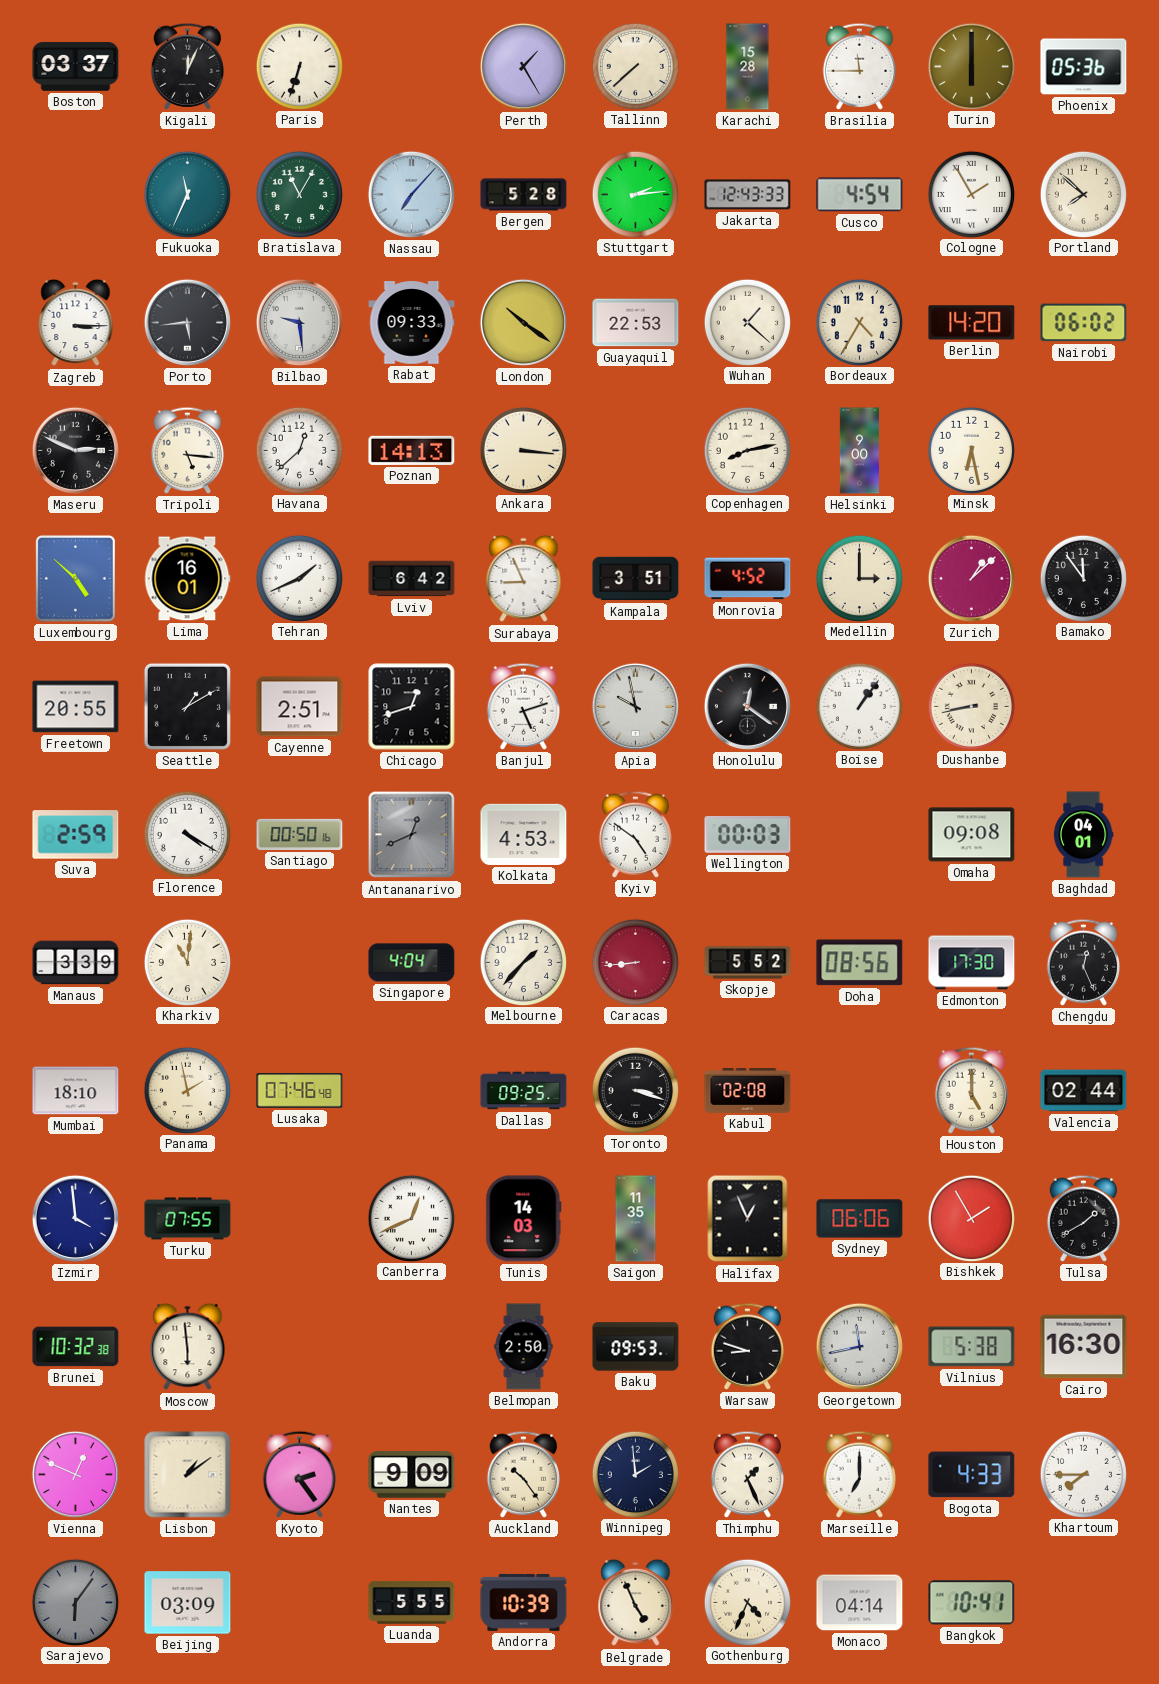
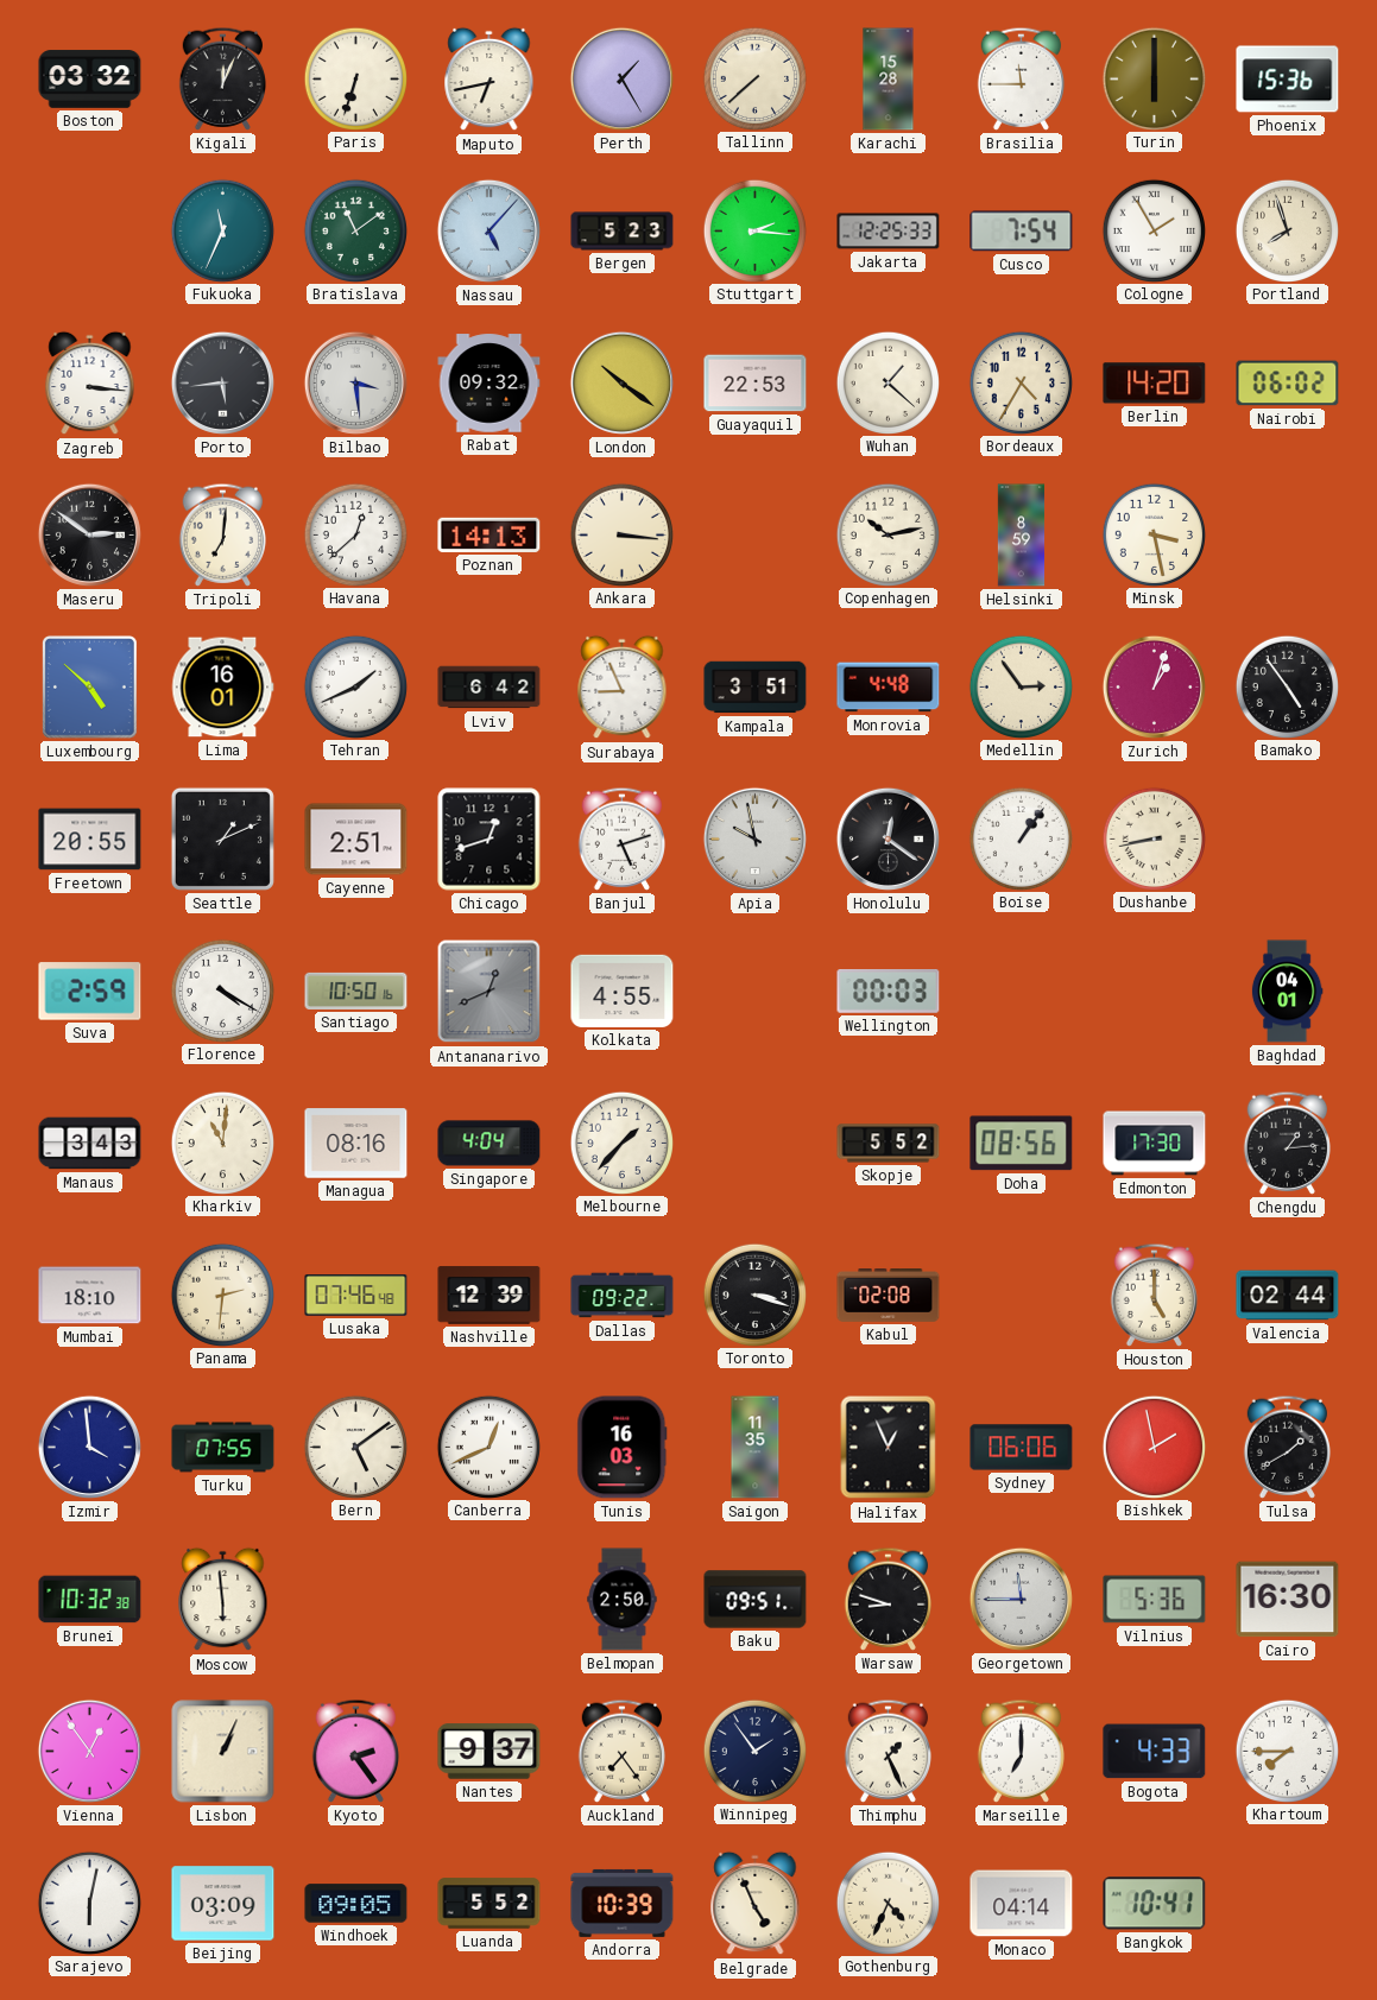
Boston: 03:37 -> 03:32
Maputo: none -> 6:43
Phoenix: 05:36 -> 15:36
Bratislava: 11:05 -> 11:09
Nassau: 7:07 -> 5:07
Bergen: 5:28 -> 5:23
Stuttgart: 2:14 -> 2:16
Jakarta: 12:43 -> 12:25
Cusco: 4:54 -> 7:54
Portland: 7:52 -> 7:57
Zagreb: 3:15 -> 3:16
Bilbao: 9:29 -> 3:29
Rabat: 09:33 -> 09:32
Maseru: 2:49 -> 2:51
Tripoli: 5:16 -> 7:01
Copenhagen: 8:13 -> 10:13
Helsinki: 9:00 -> 8:59
Minsk: 6:28 -> 3:28
Monrovia: 4:52 -> 4:48
Medellin: 3:00 -> 2:54
Zurich: 1:08 -> 1:03
Bamako: 11:54 -> 4:54
Seattle: 1:10 -> 1:11
Santiago: 00:50 -> 10:50
Kolkata: 4:53 -> 4:55
Kyiv: 4:51 -> none
Omaha: 09:08 -> none
Manaus: 3:39 -> 3:43
Managua: none -> 08:16
Caracas: 8:44 -> none
Chengdu: 12:26 -> 1:14
Panama: 1:58 -> 2:31
Nashville: none -> 12:39
Dallas: 09:25 -> 09:22
Bern: none -> 5:09
Tunis: 14:03 -> 16:03
Bishkek: 1:55 -> 1:58
Baku: 09:53 -> 09:51
Georgetown: 11:43 -> 11:45
Vilnius: 5:38 -> 5:36
Vienna: 12:49 -> 12:54
Lisbon: 1:09 -> 1:04
Nantes: 9:09 -> 9:37
Auckland: 10:24 -> 7:24
Winnipeg: 1:59 -> 1:54
Sarajevo: 6:06 -> 6:02
Sarajevo dial: grey -> white
Windhoek: none -> 09:05
Luanda: 5:55 -> 5:52
